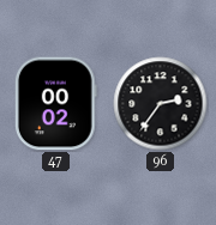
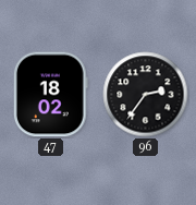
47: 00:02 -> 18:02
